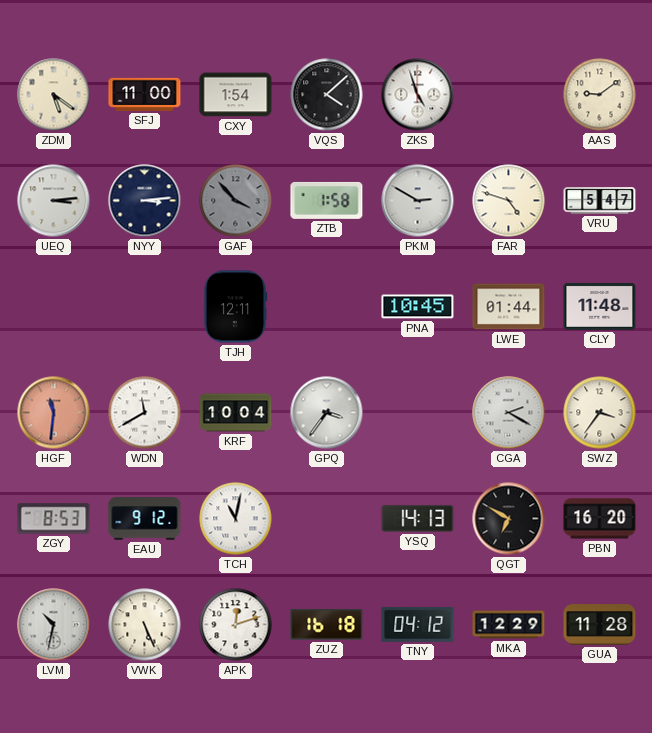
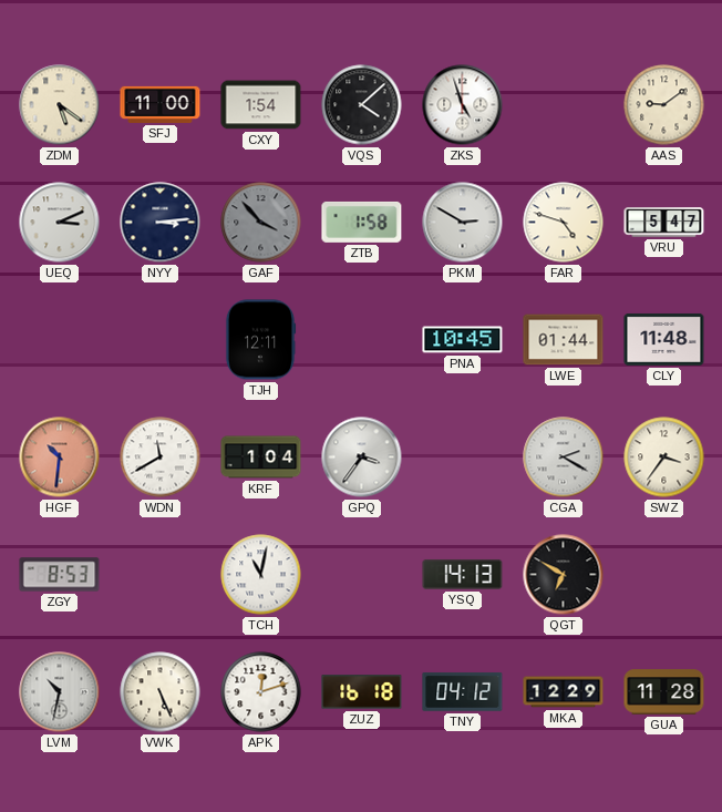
UEQ: 3:14 -> 3:11
HGF: 11:31 -> 10:31
KRF: 10:04 -> 1:04
EAU: 9:12 -> none
PBN: 16:20 -> none
